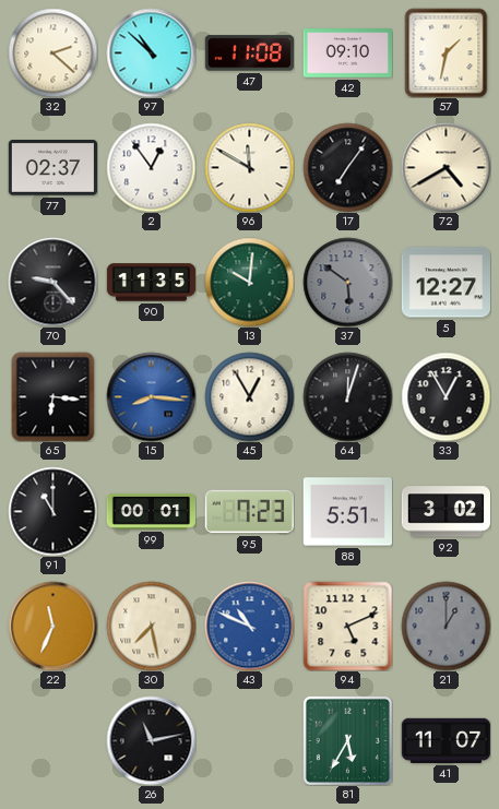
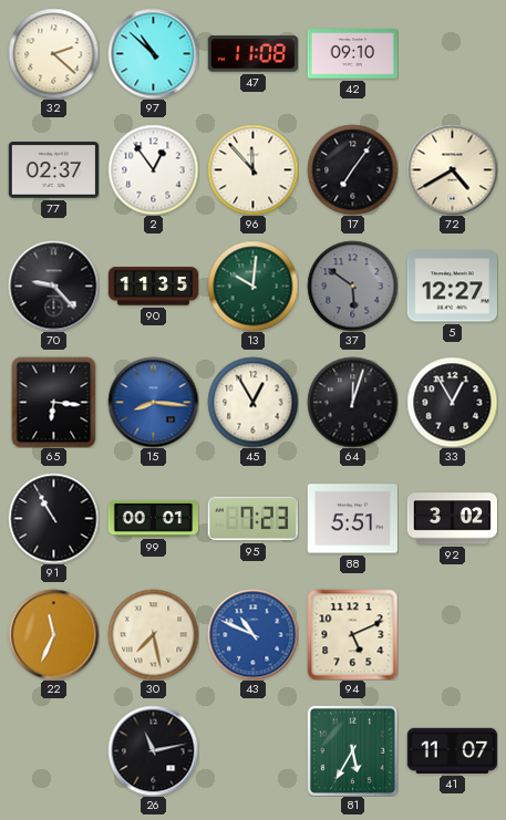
57: 1:32 -> none
96: 11:50 -> 11:53
91: 11:00 -> 10:55
21: 1:00 -> none
